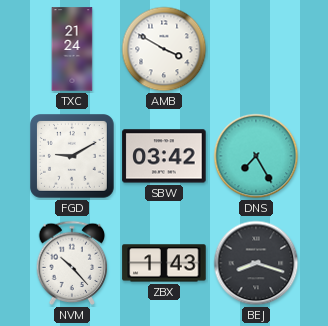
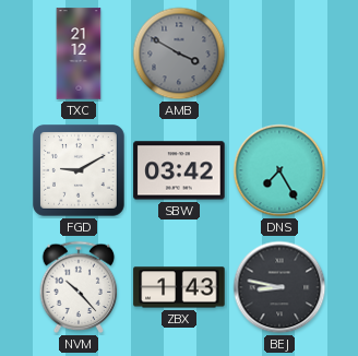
TXC: 21:24 -> 21:12
AMB dial: white -> grey
BEJ: 8:18 -> 8:47
